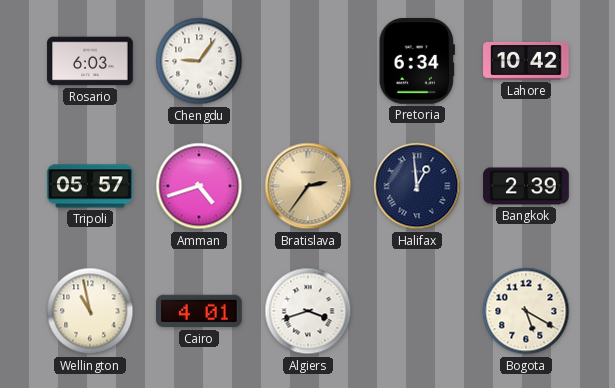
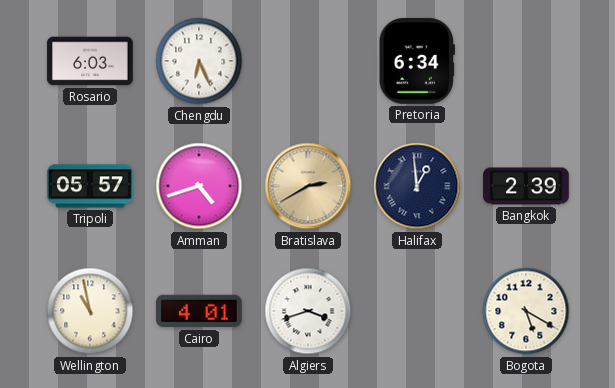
Chengdu: 9:06 -> 6:26
Lahore: 10:42 -> none
Bratislava: 2:36 -> 2:40
